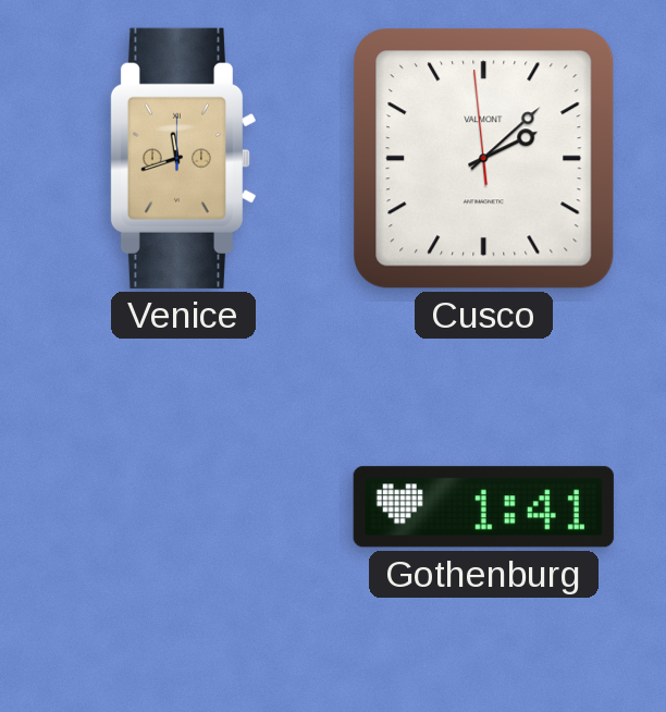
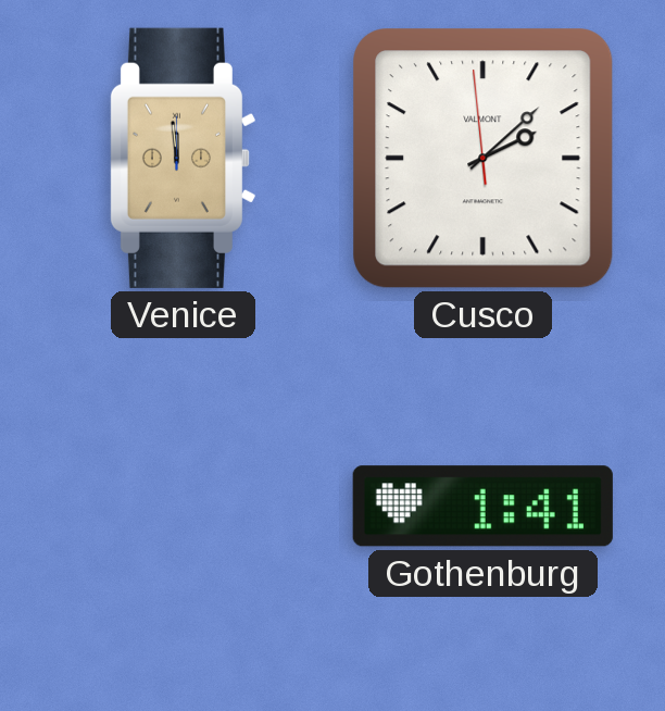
Venice: 11:42 -> 11:59
